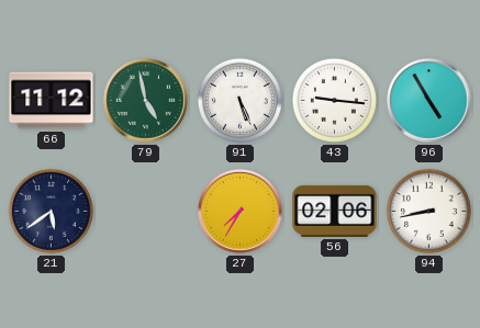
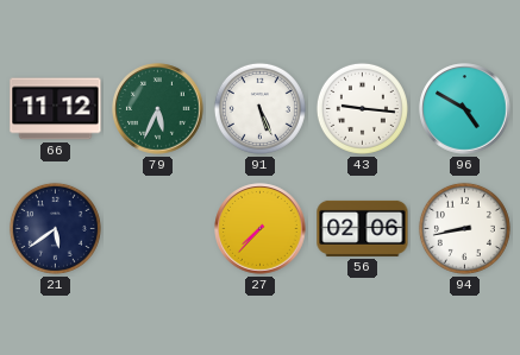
79: 4:58 -> 5:34
96: 4:55 -> 4:50
27: 7:35 -> 7:37
